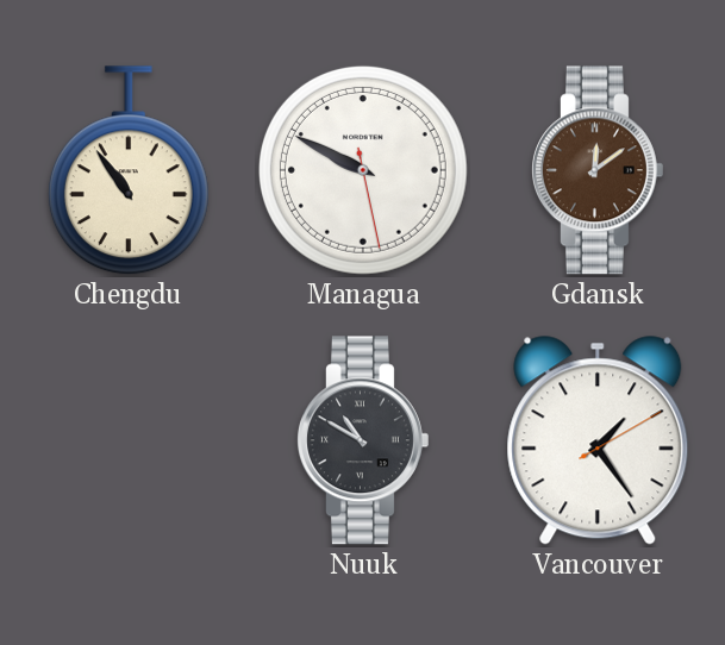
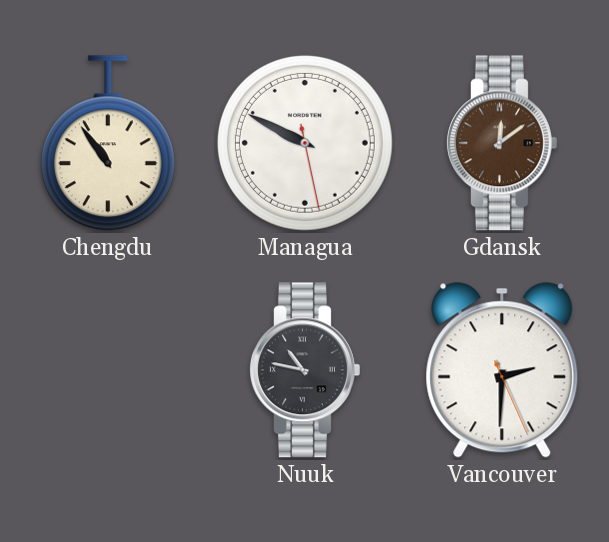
Nuuk: 10:50 -> 10:47
Vancouver: 1:24 -> 2:30
